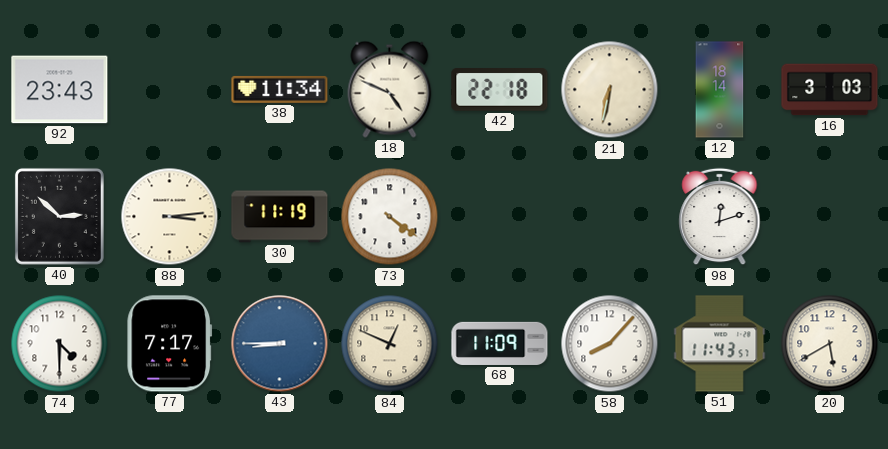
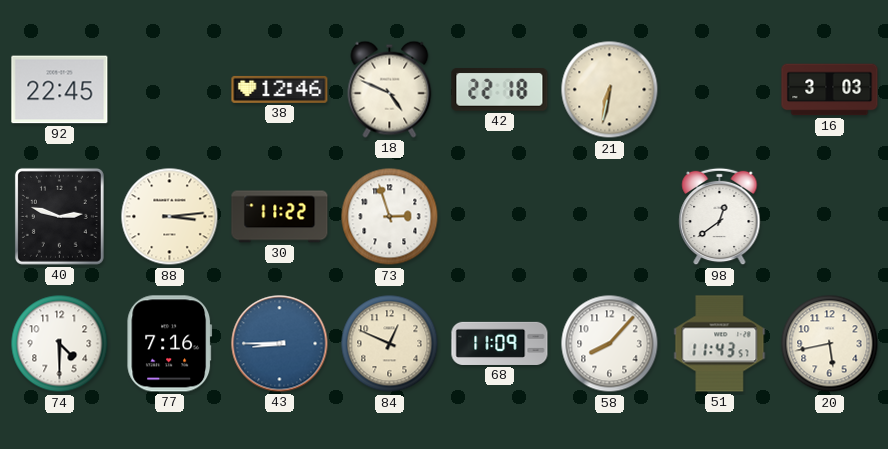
92: 23:43 -> 22:45
38: 11:34 -> 12:46
12: 18:14 -> none
40: 2:52 -> 2:48
30: 11:19 -> 11:22
73: 4:21 -> 2:57
98: 12:12 -> 12:39
77: 7:17 -> 7:16
20: 5:40 -> 5:43
